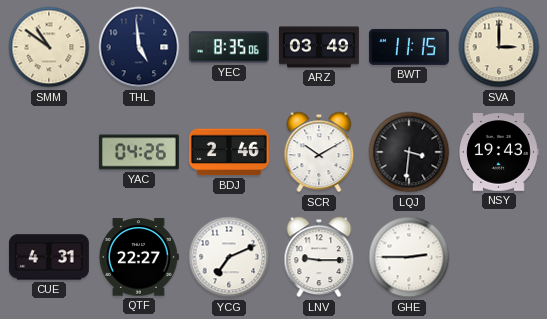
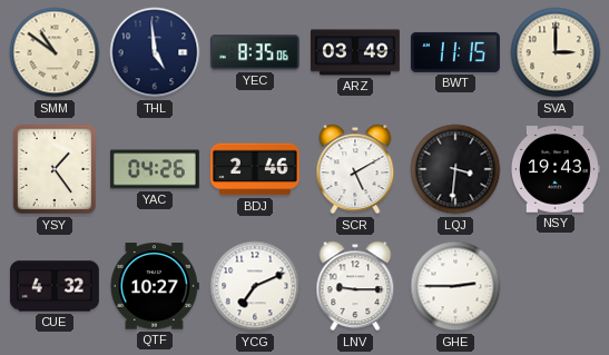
YSY: none -> 1:24
SCR: 10:10 -> 5:10
CUE: 4:31 -> 4:32
QTF: 22:27 -> 10:27
